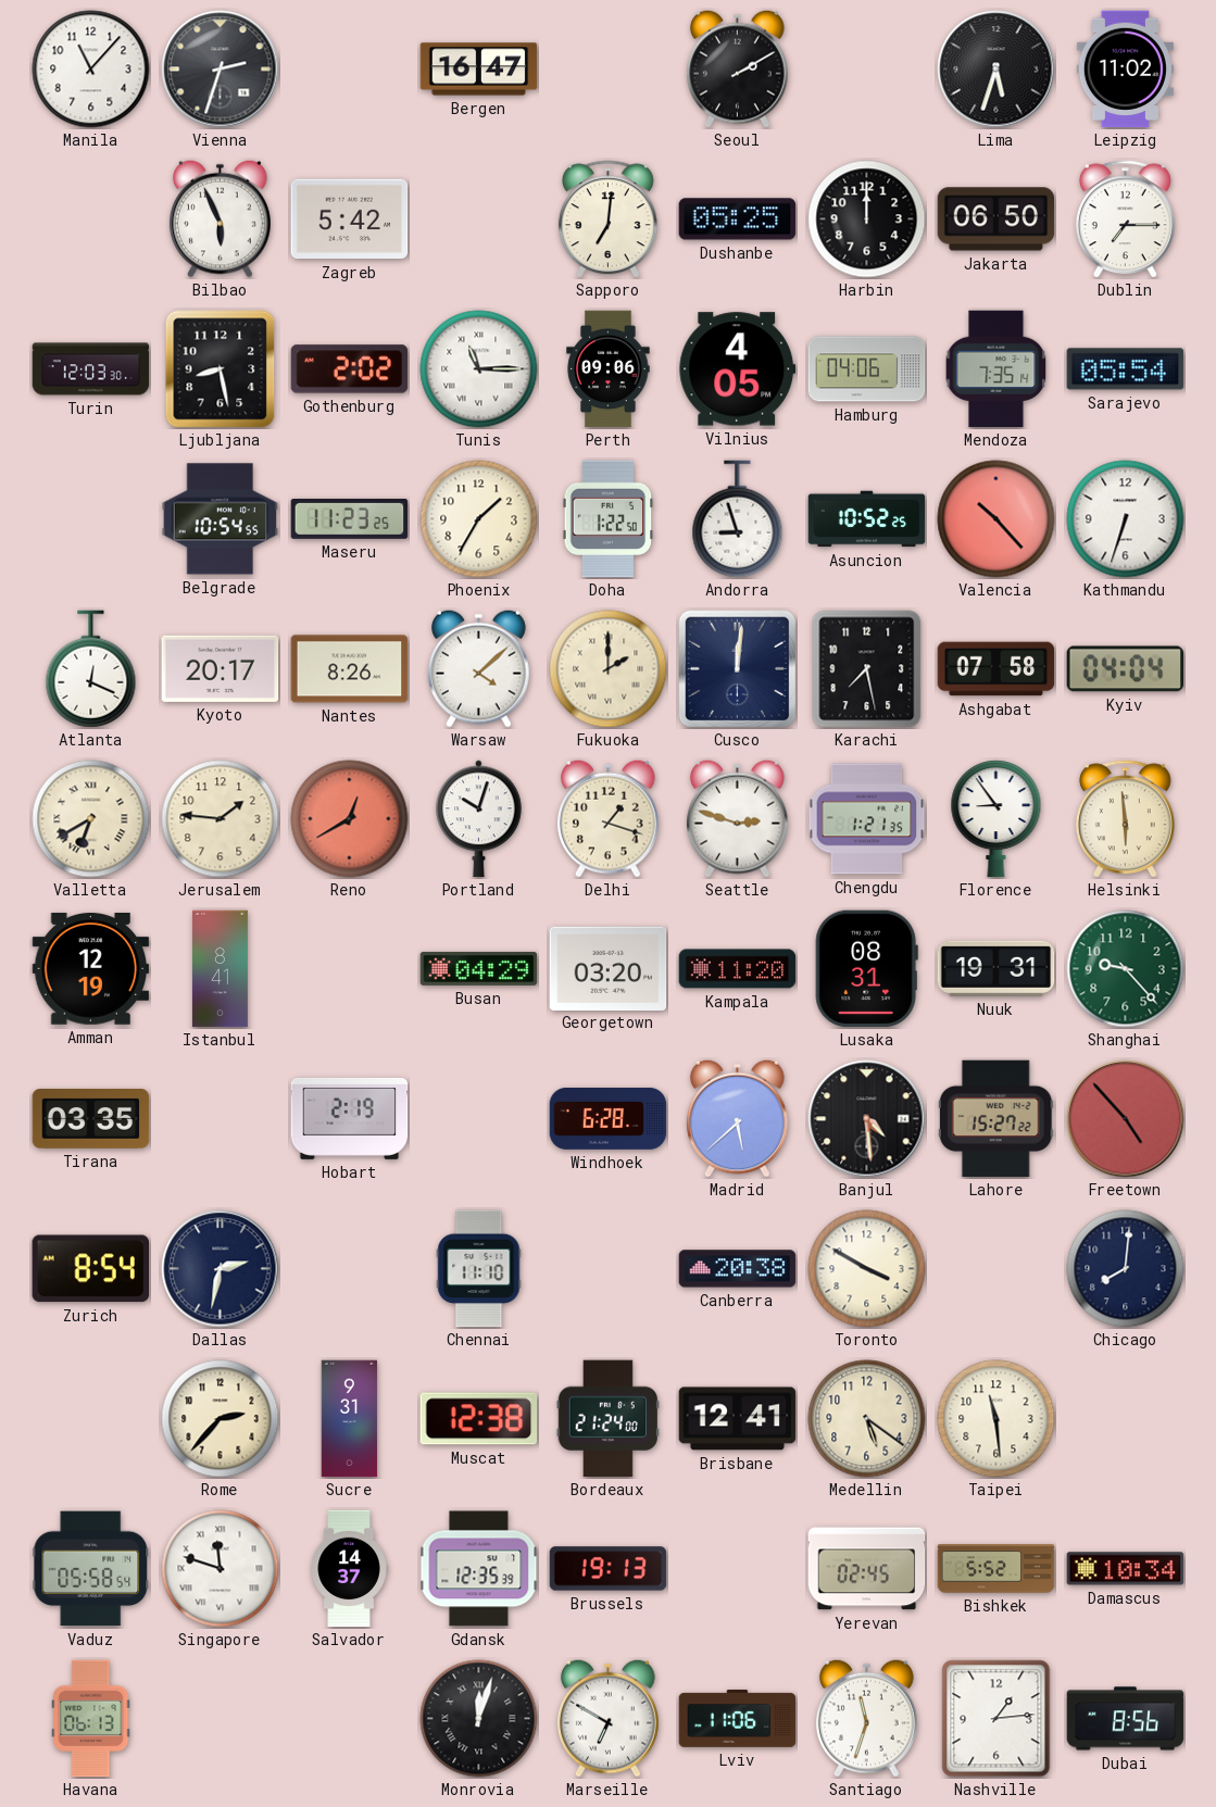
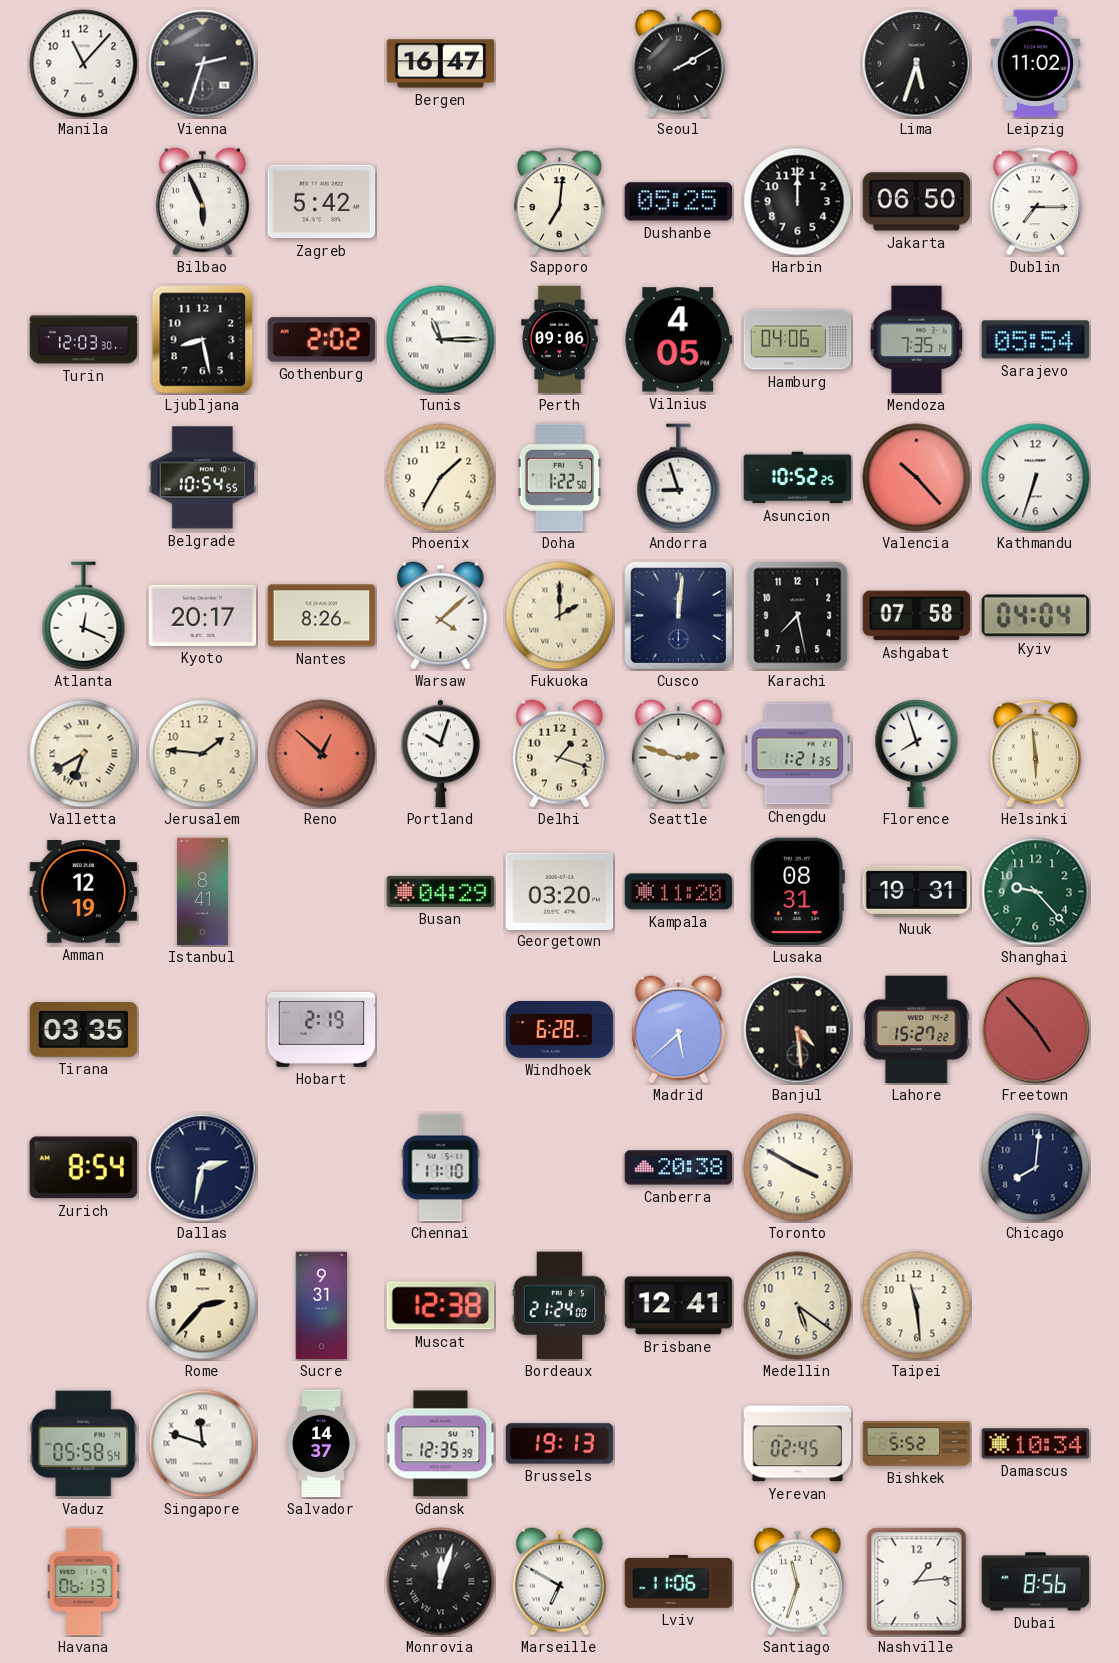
Maseru: 11:23 -> none
Reno: 12:40 -> 12:52
Florence: 8:54 -> 7:57
